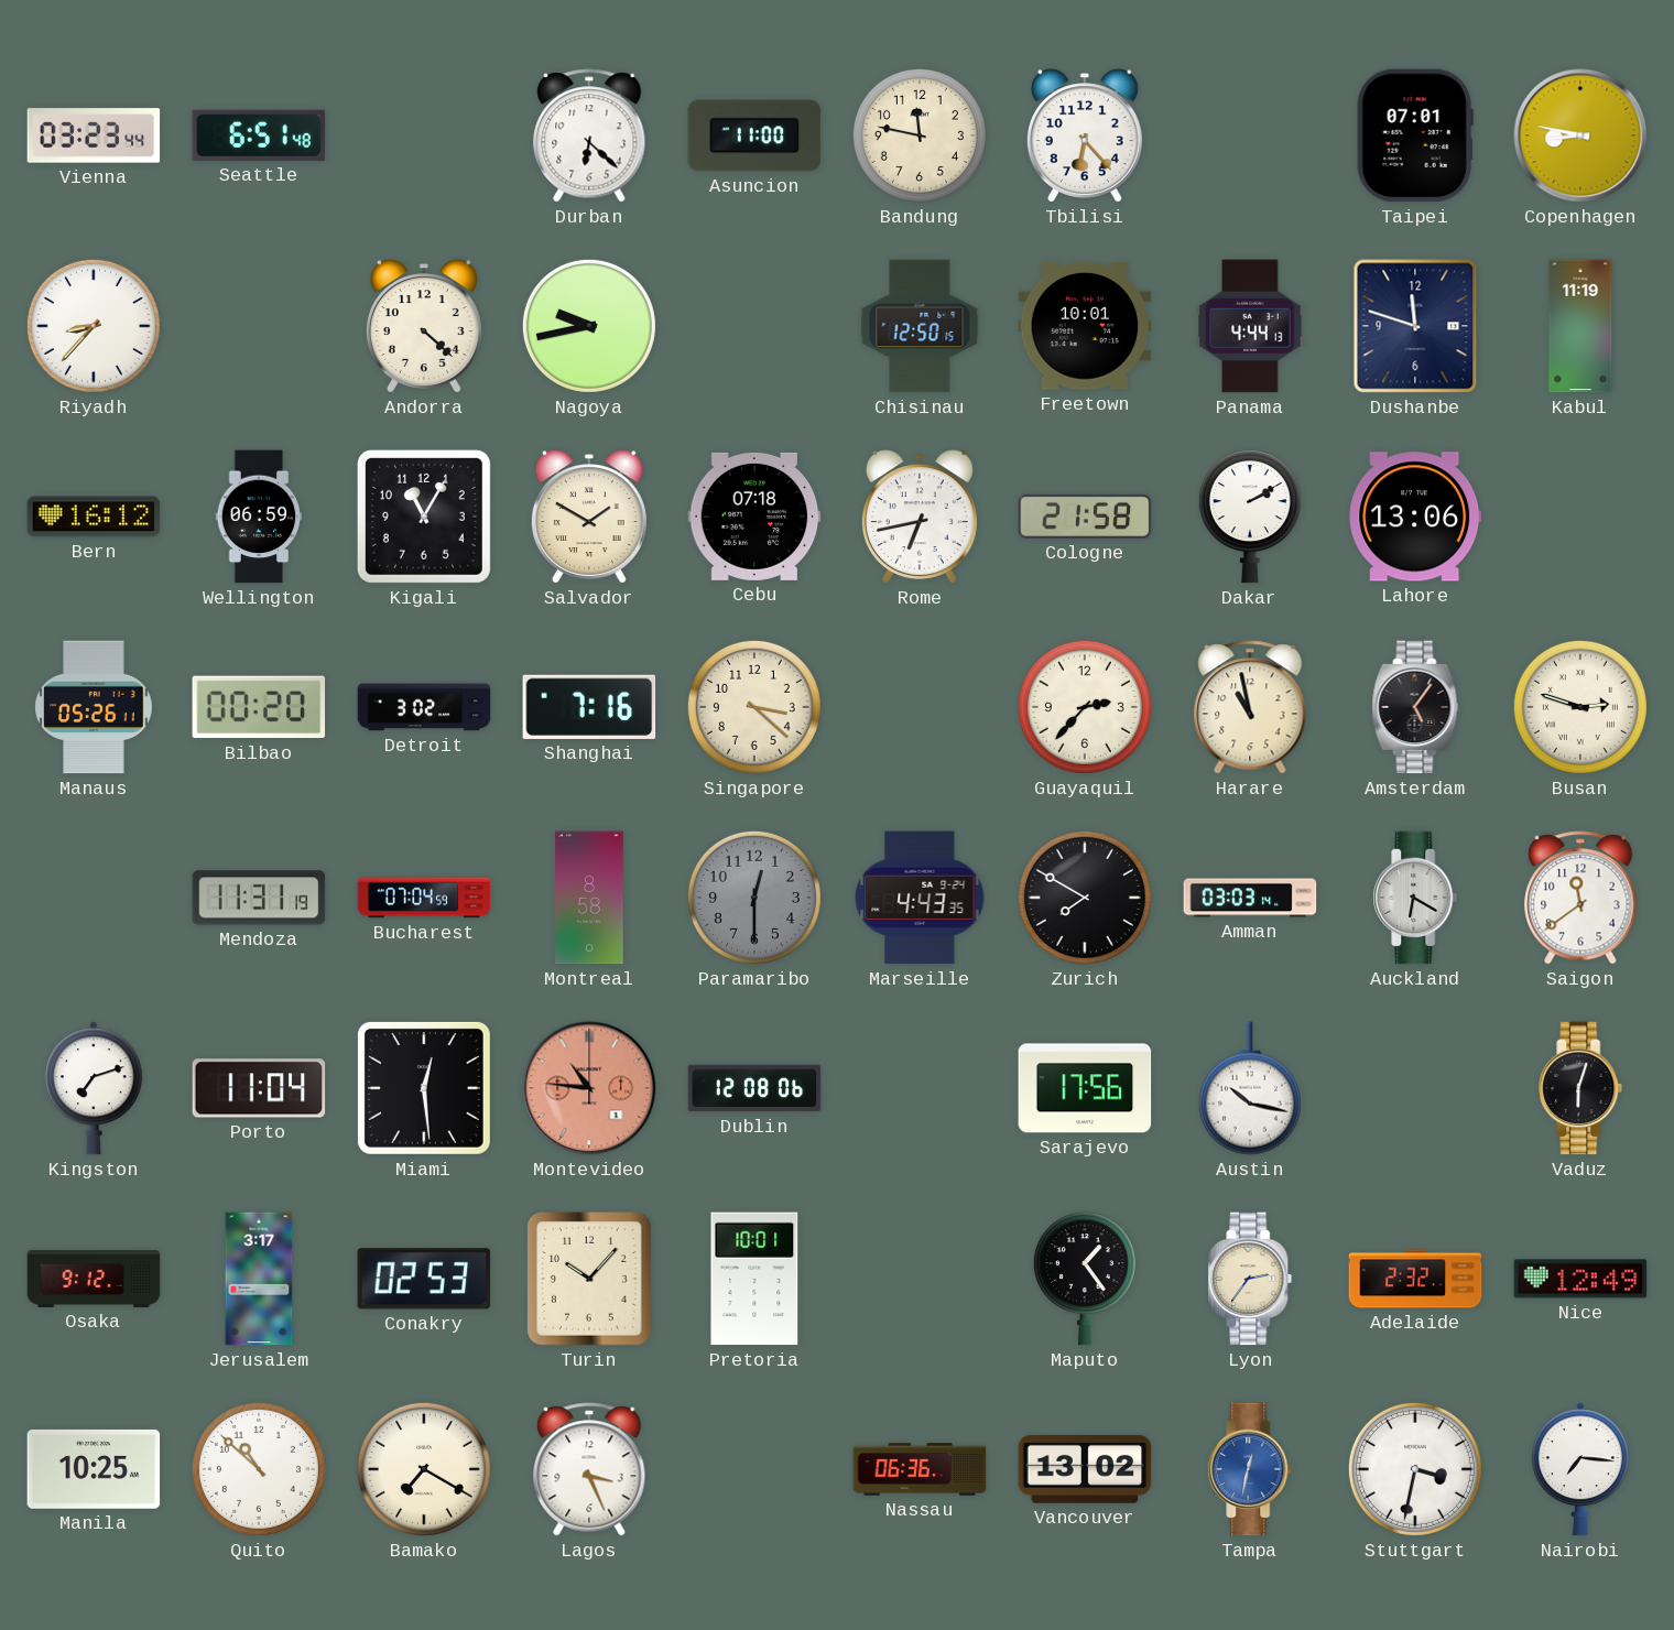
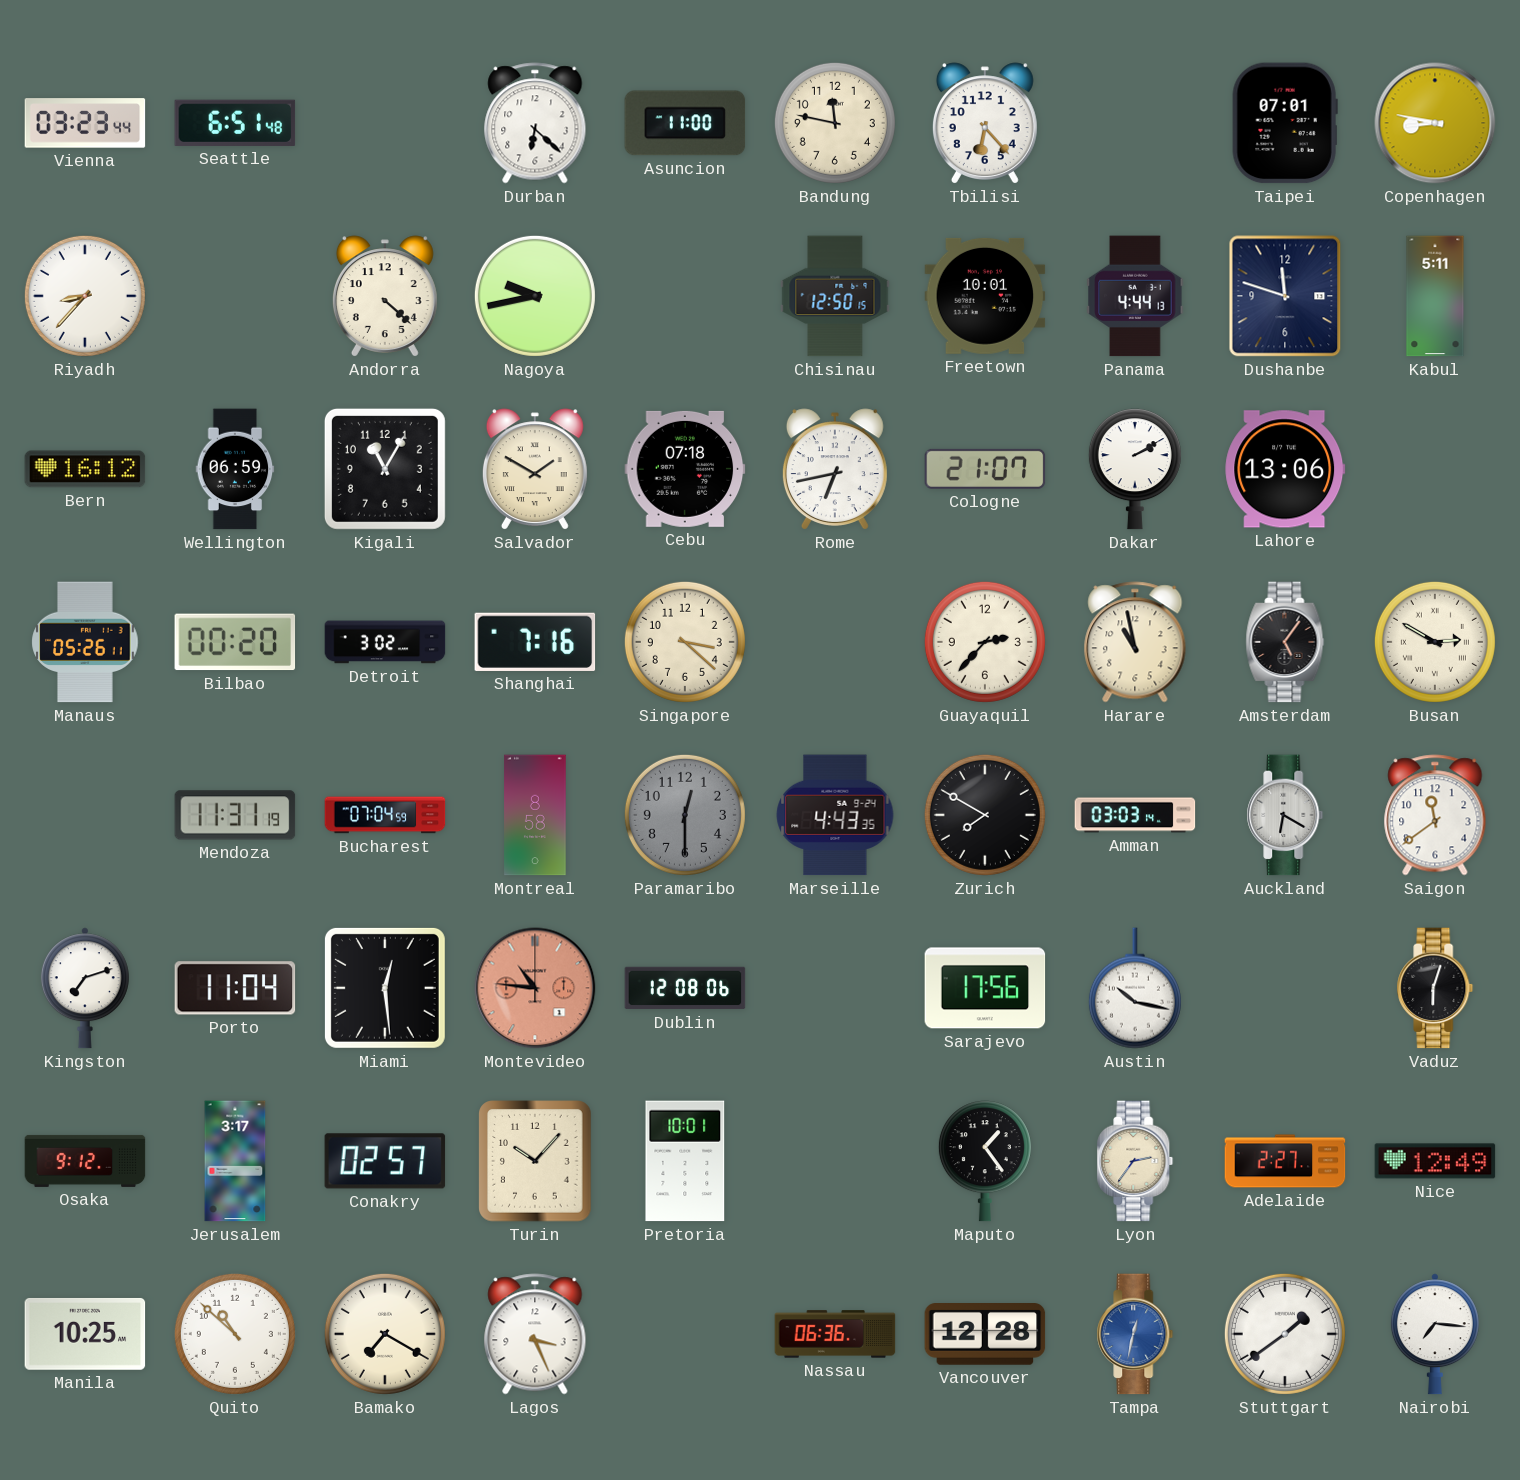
Kabul: 11:19 -> 5:11
Cologne: 21:58 -> 21:07
Busan: 2:48 -> 2:50
Conakry: 02:53 -> 02:57
Adelaide: 2:32 -> 2:27
Vancouver: 13:02 -> 12:28
Stuttgart: 3:32 -> 1:39
